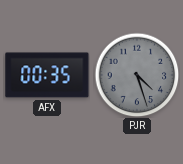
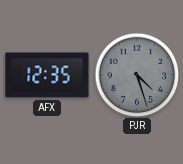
AFX: 00:35 -> 12:35
